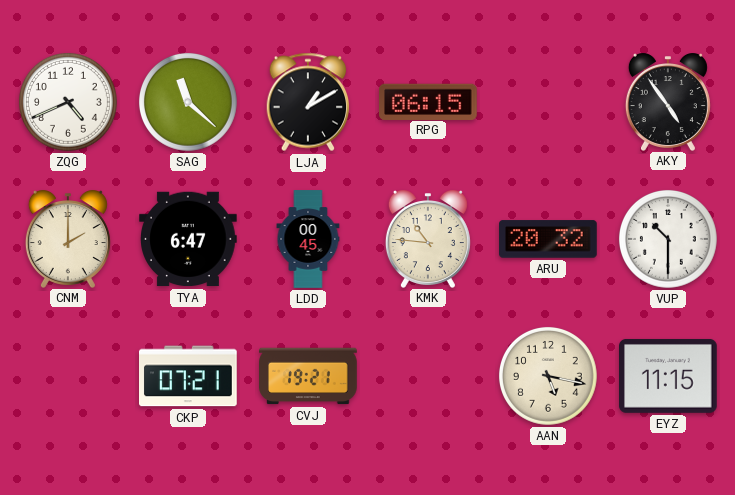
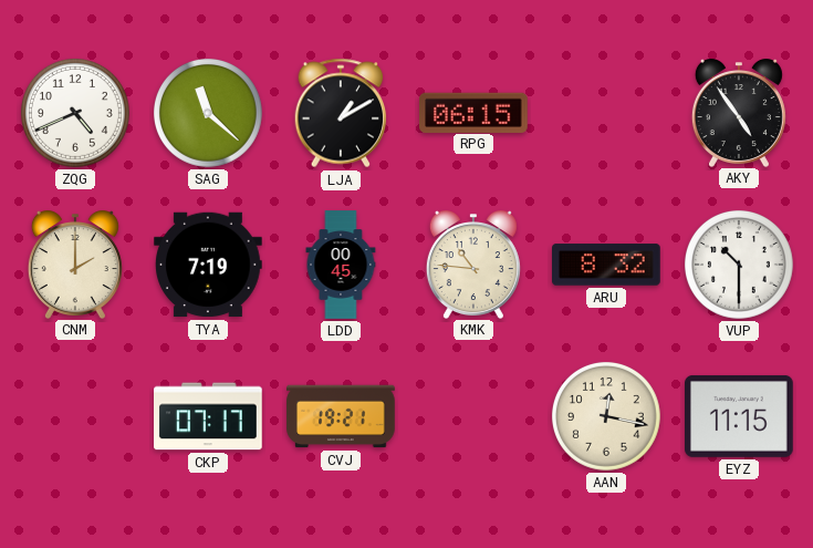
TYA: 6:47 -> 7:19
ARU: 20:32 -> 8:32
CKP: 07:21 -> 07:17
AAN: 5:17 -> 12:17
